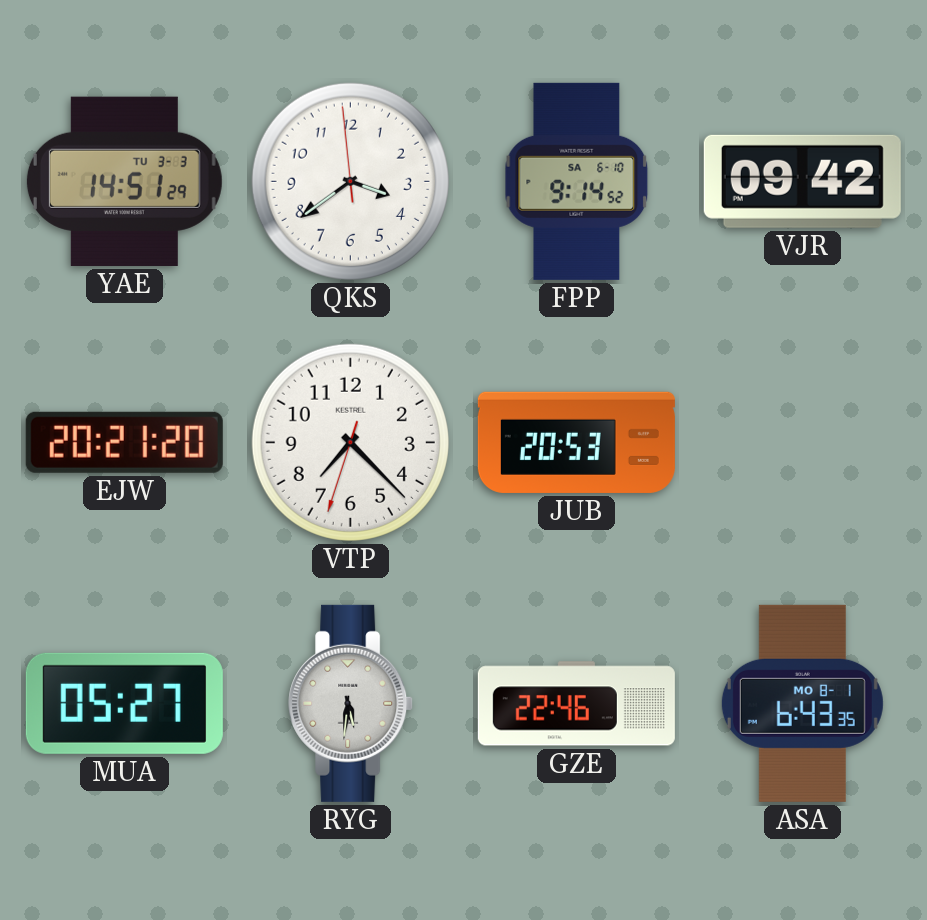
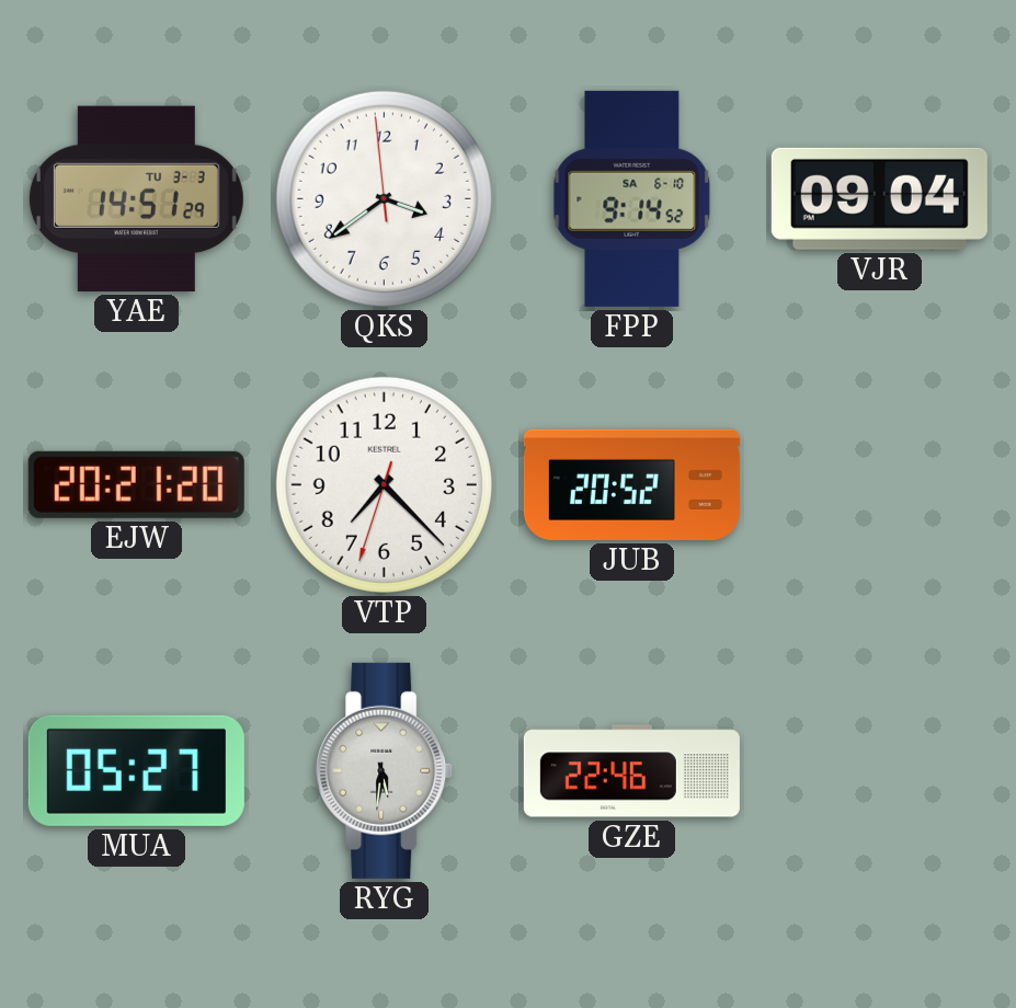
VJR: 09:42 -> 09:04
JUB: 20:53 -> 20:52
ASA: 6:43 -> none
